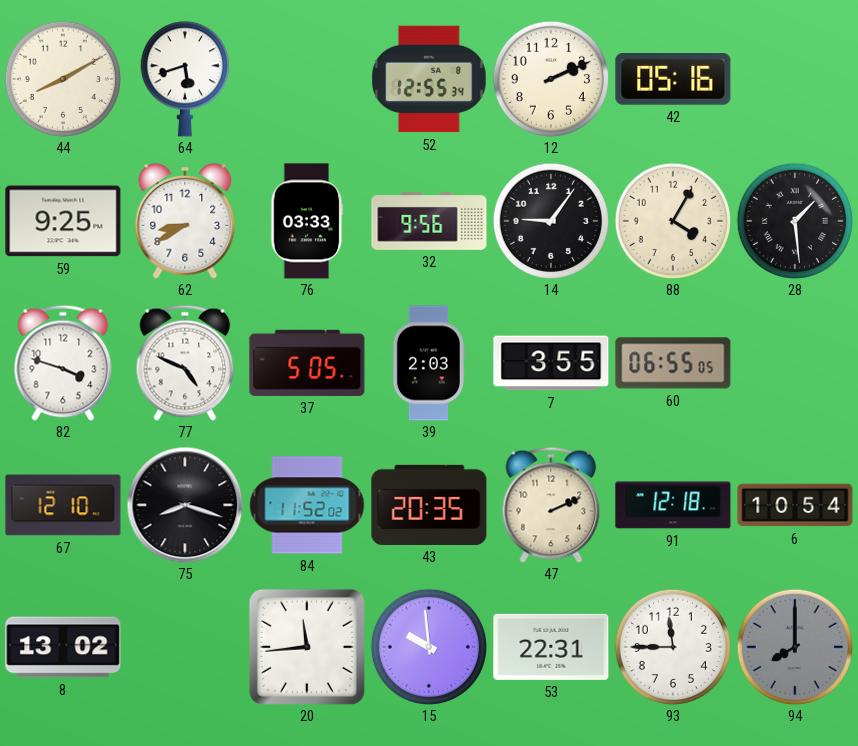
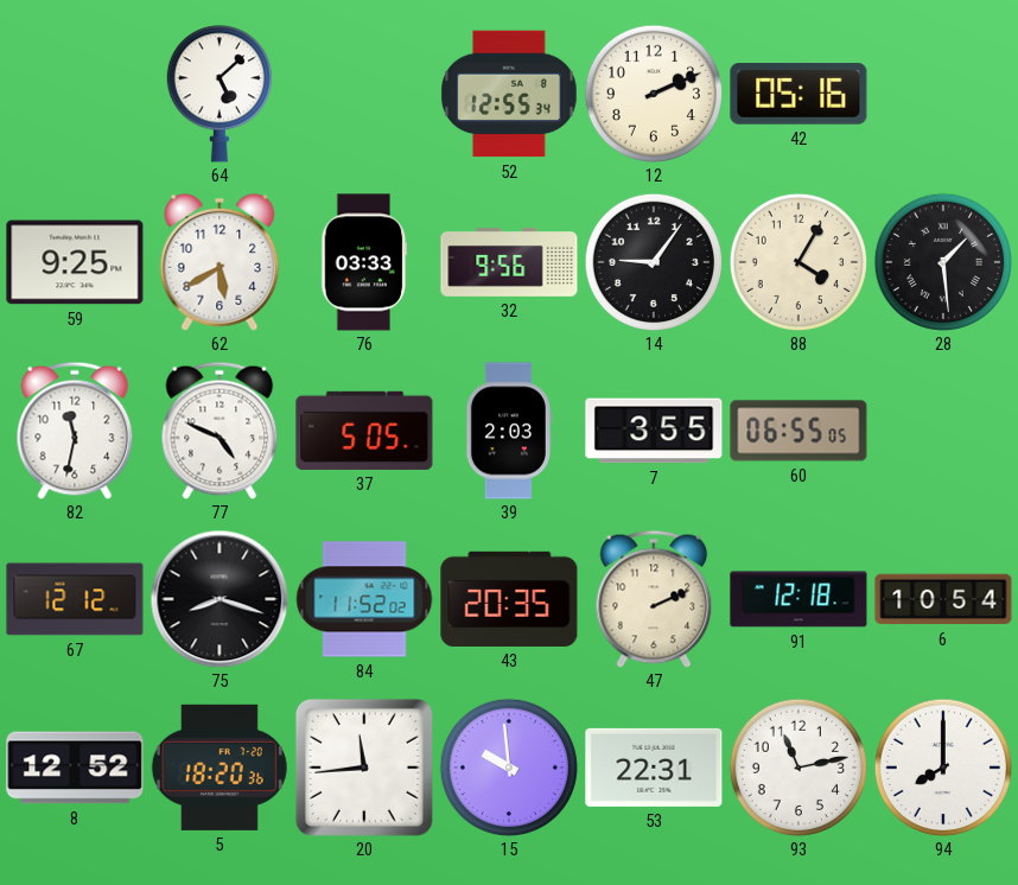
44: 8:10 -> none
64: 5:42 -> 5:08
62: 8:40 -> 5:40
82: 3:48 -> 11:32
67: 12:10 -> 12:12
8: 13:02 -> 12:52
5: none -> 18:20
93: 11:45 -> 11:13
94 dial: grey -> white
